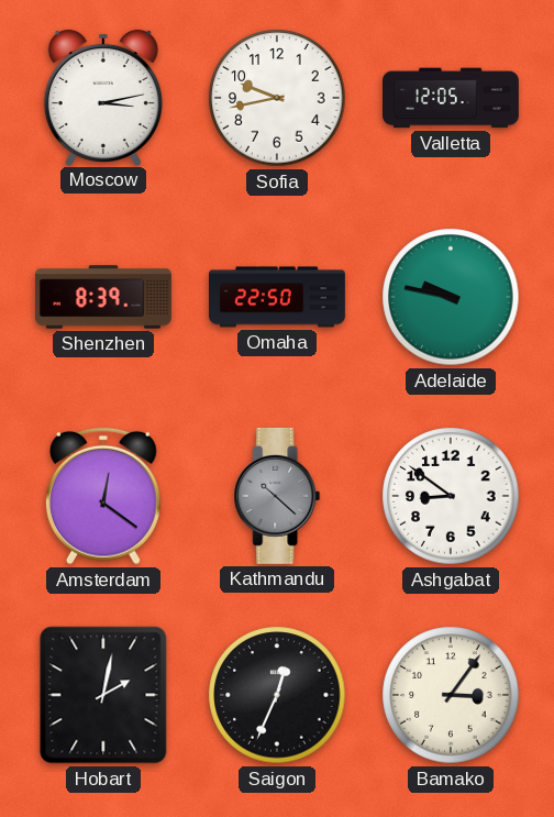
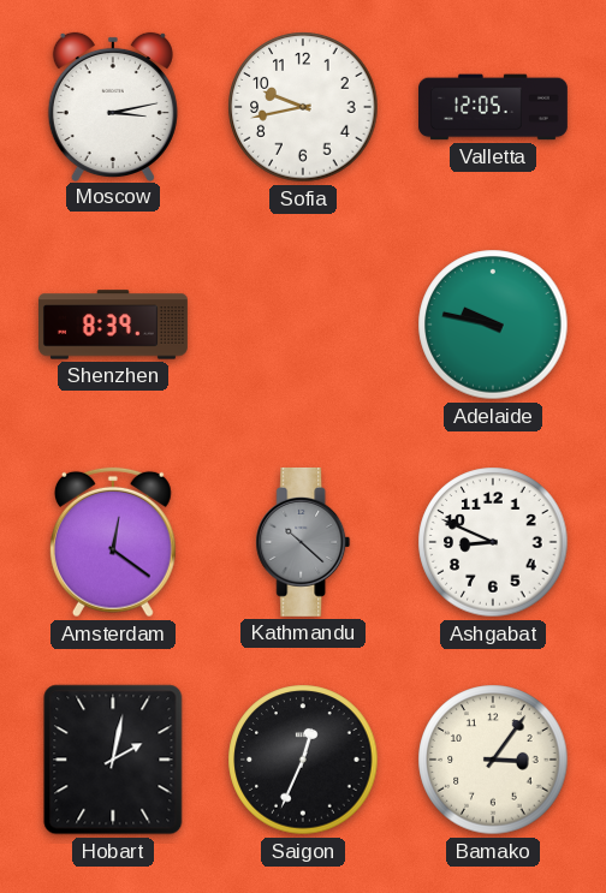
Omaha: 22:50 -> none
Ashgabat: 8:51 -> 8:49
